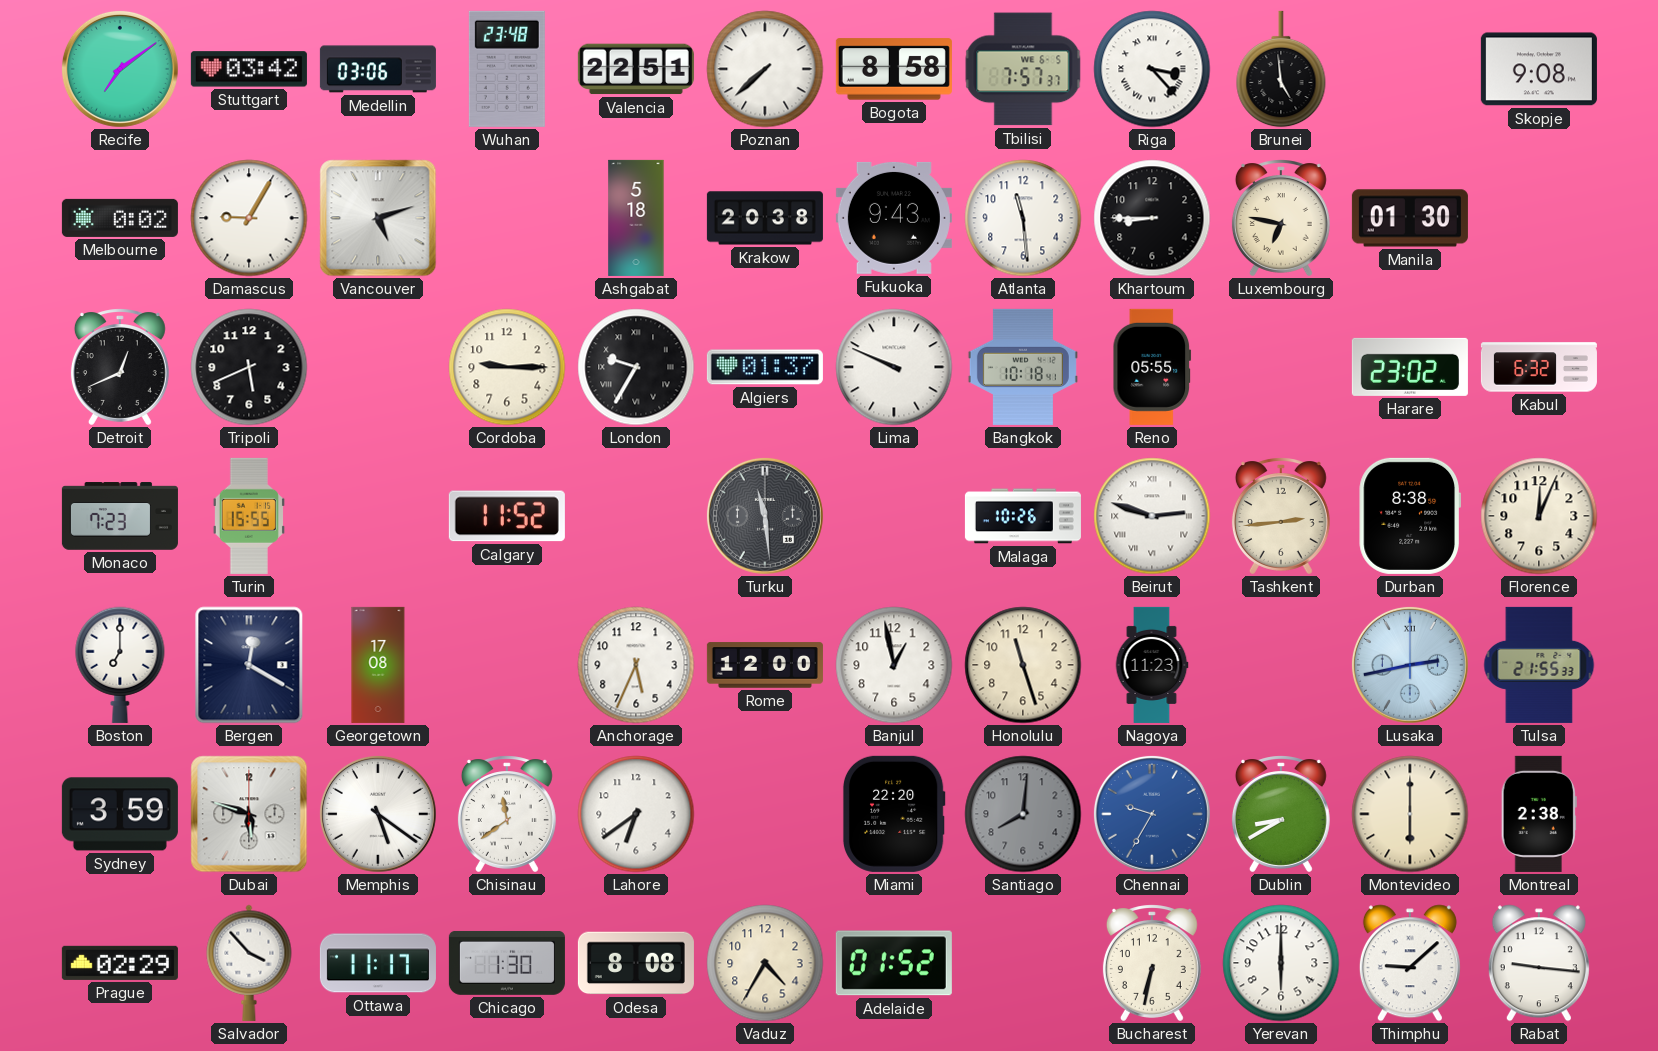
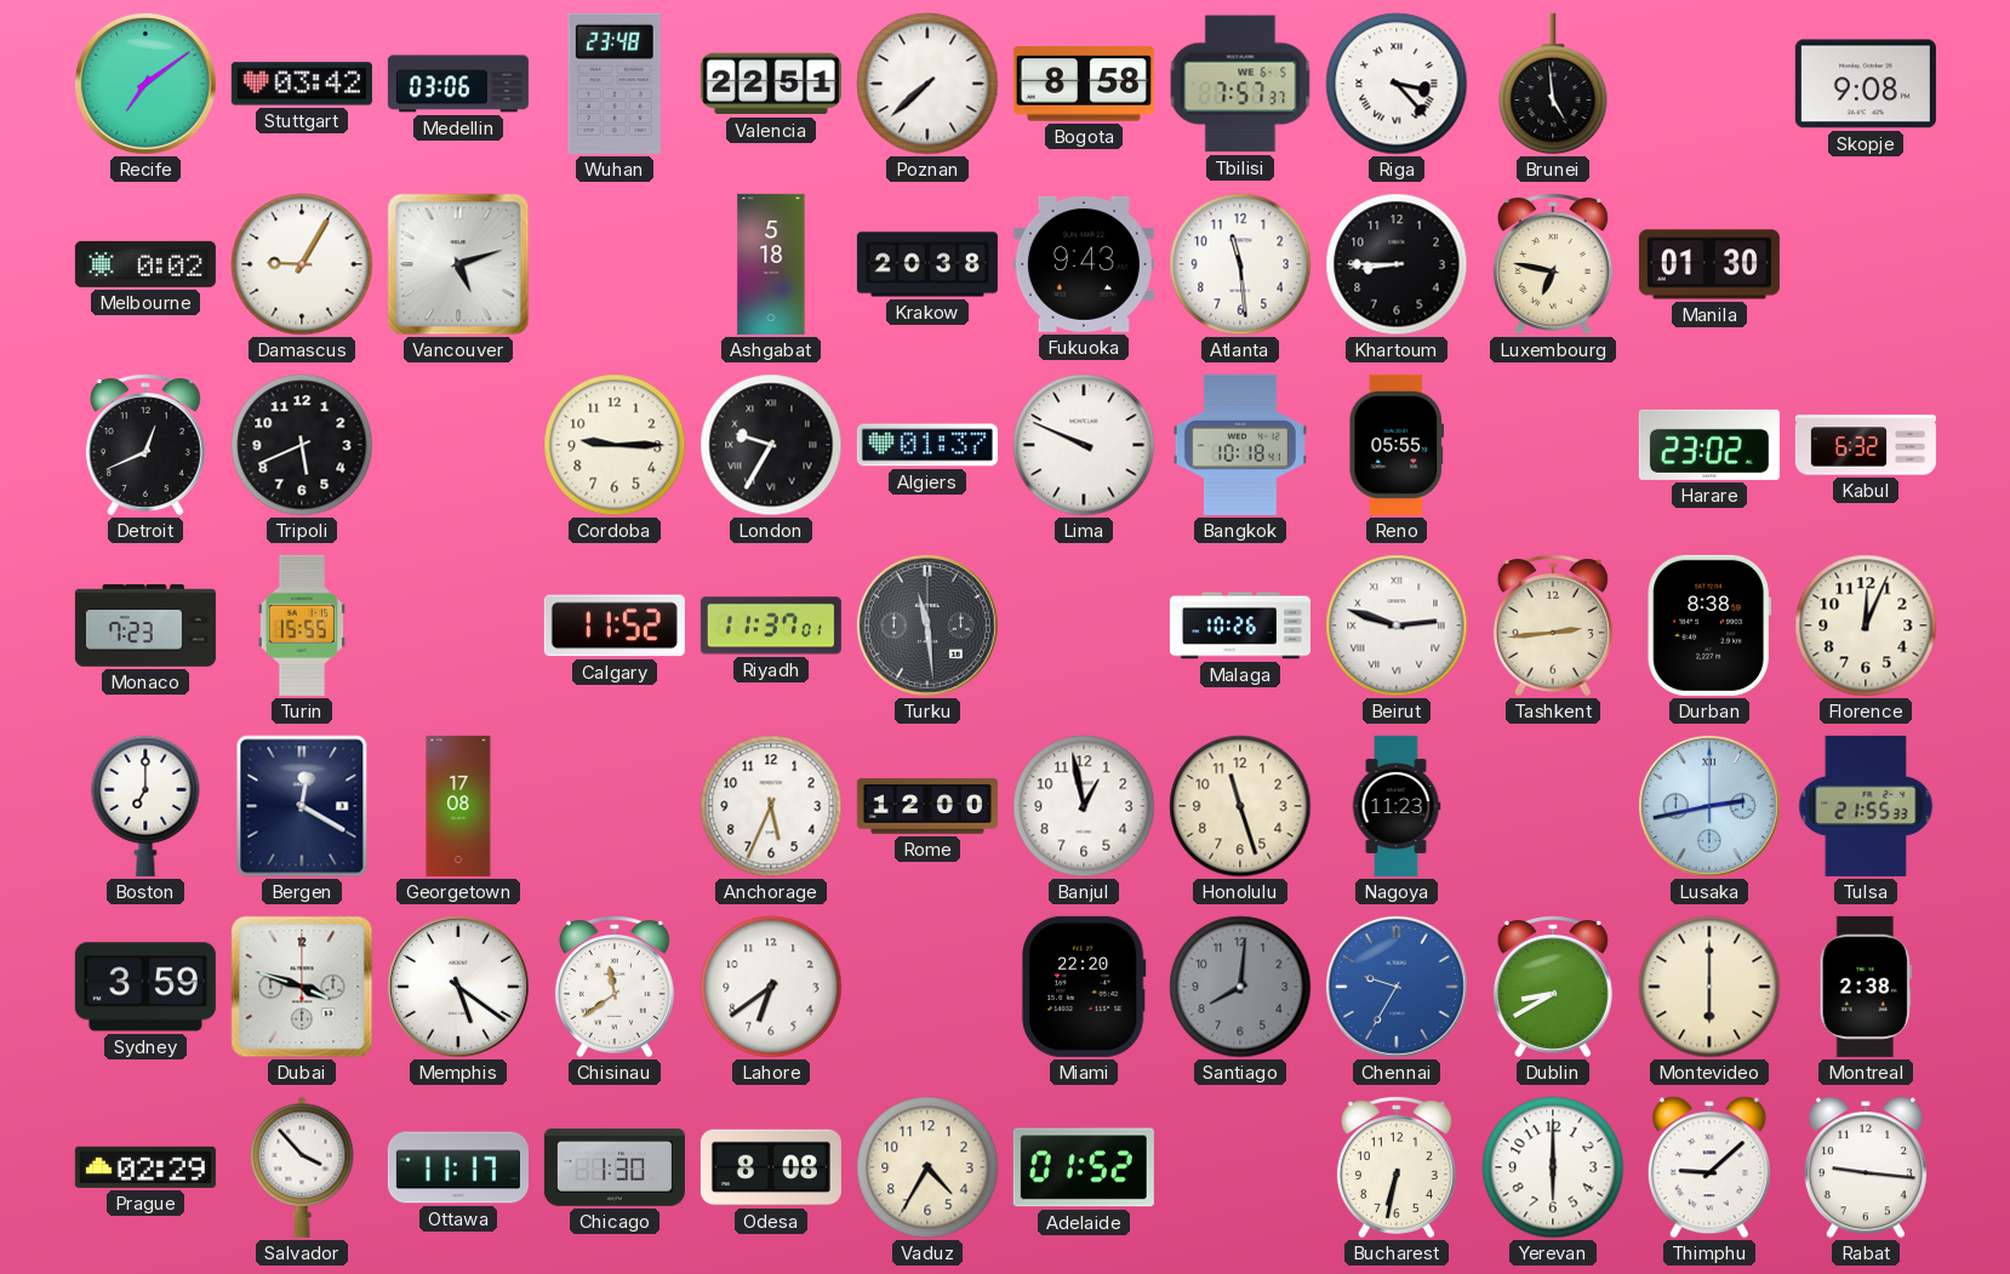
Riyadh: none -> 11:37
Dubai: 5:48 -> 3:48
